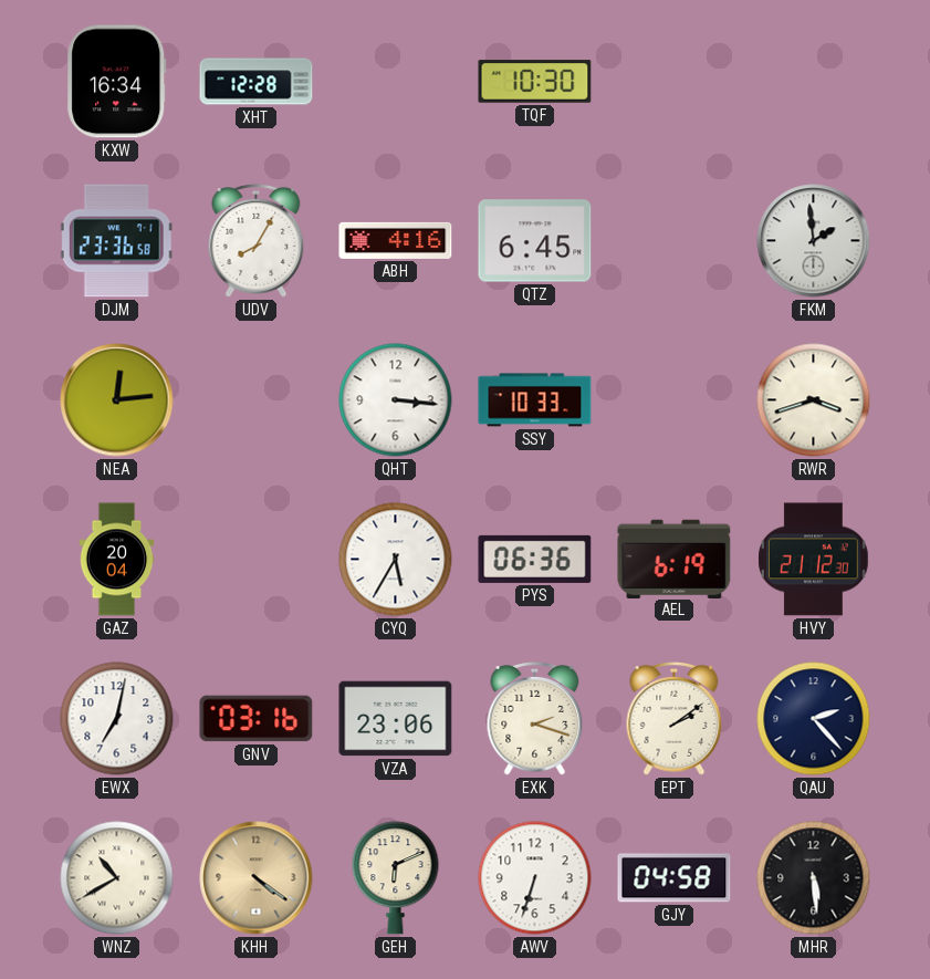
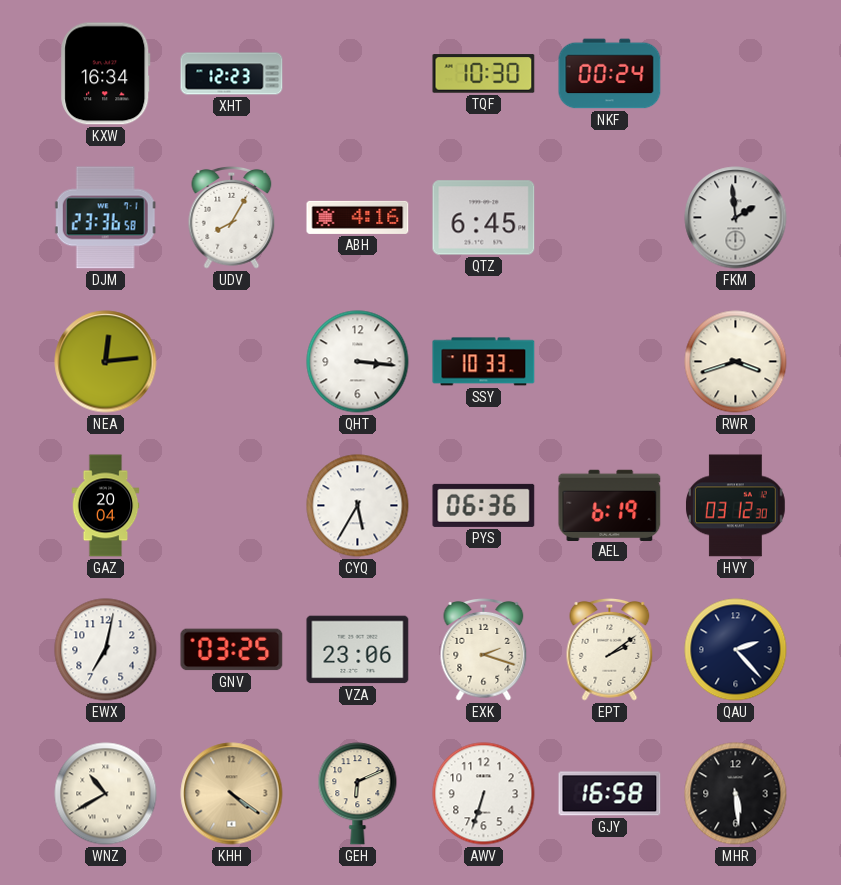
XHT: 12:28 -> 12:23
NKF: none -> 00:24
HVY: 21:12 -> 03:12
GNV: 03:16 -> 03:25
GJY: 04:58 -> 16:58
